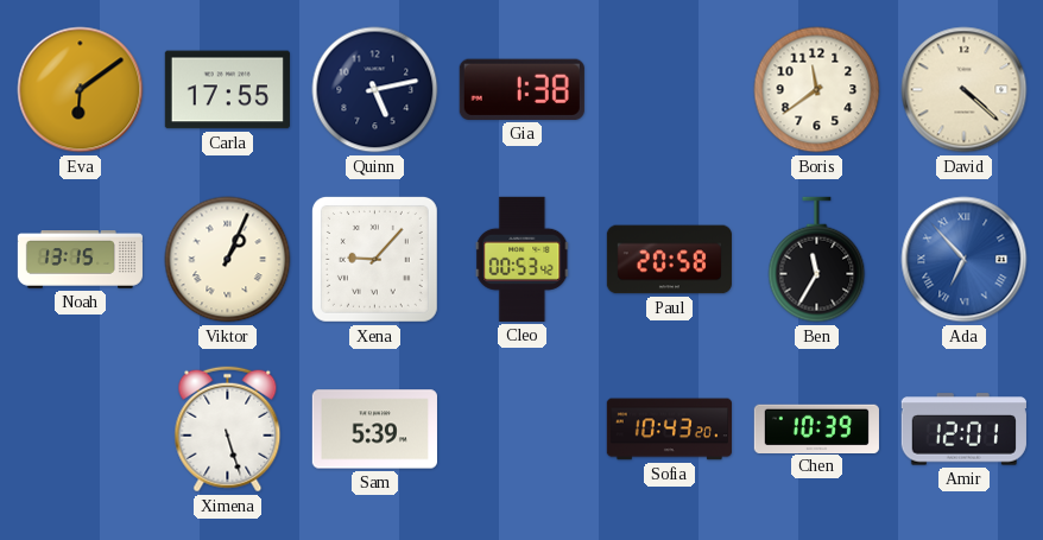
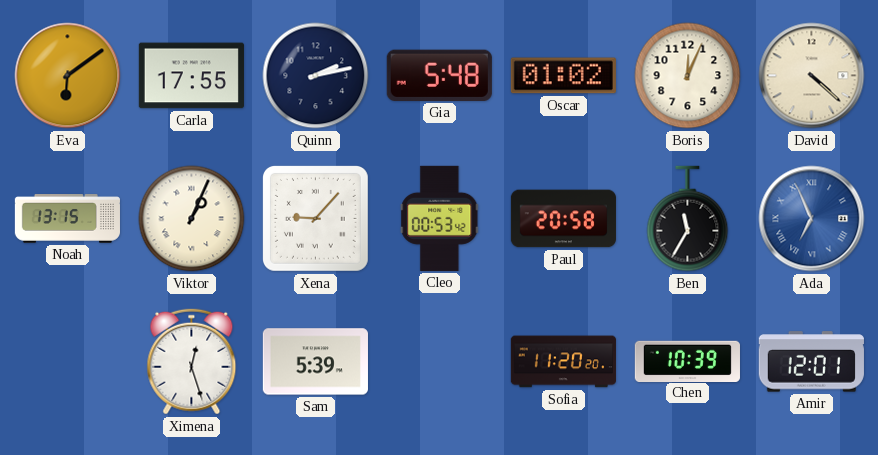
Quinn: 5:13 -> 2:13
Gia: 1:38 -> 5:48
Oscar: none -> 01:02
Boris: 11:39 -> 12:04
Ada: 6:53 -> 6:56
Ximena: 5:27 -> 12:27
Sofia: 10:43 -> 11:20
